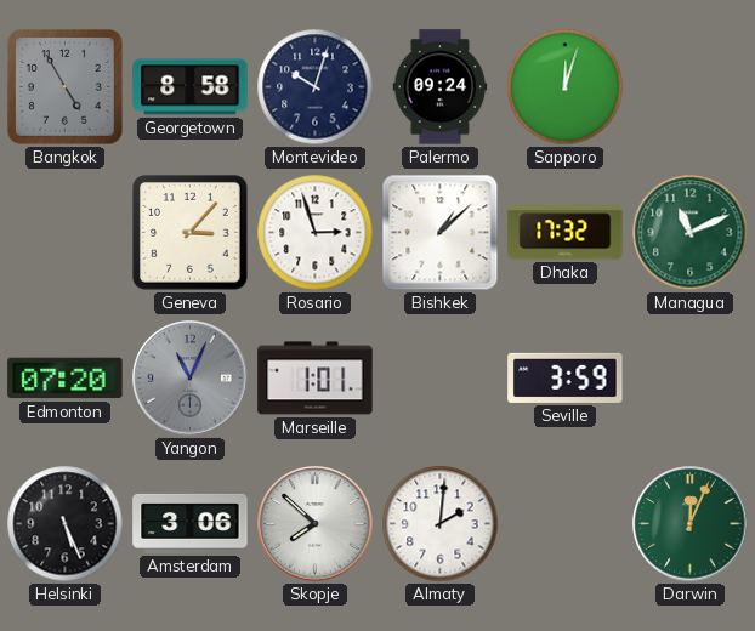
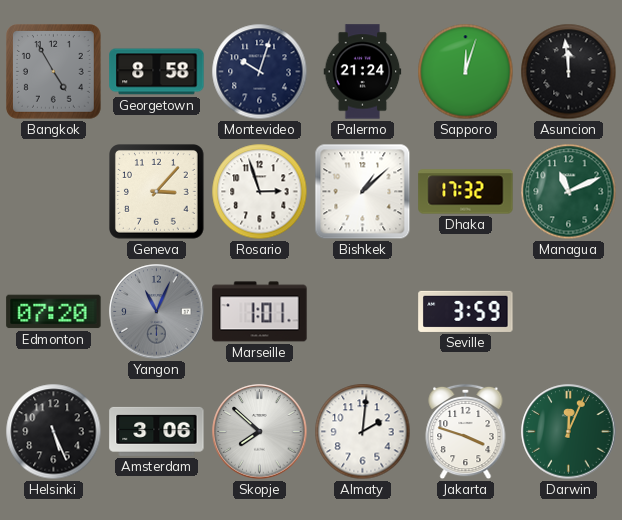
Palermo: 09:24 -> 21:24
Asuncion: none -> 11:59
Jakarta: none -> 3:48
